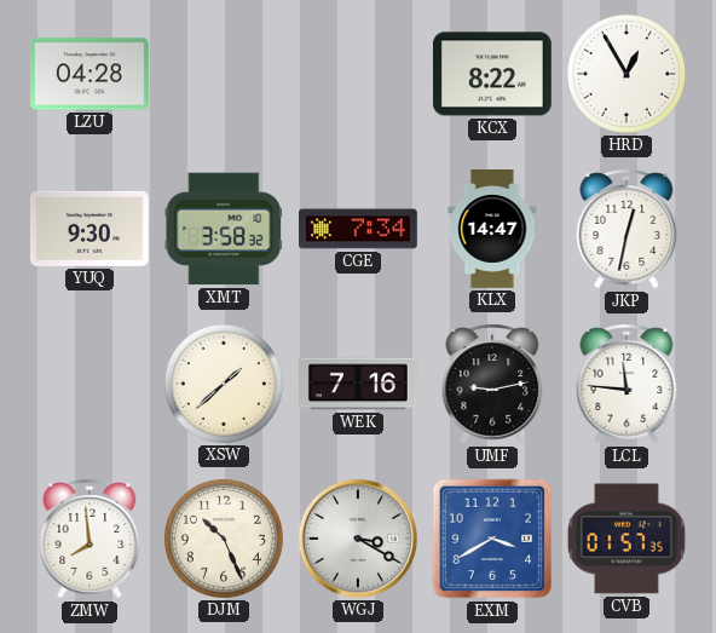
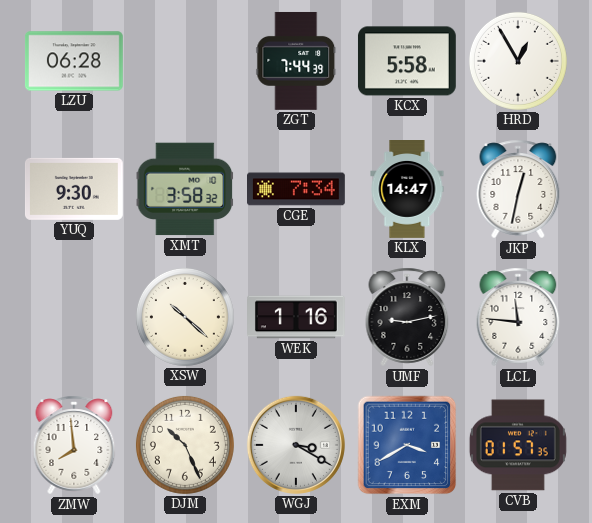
LZU: 04:28 -> 06:28
ZGT: none -> 7:44
KCX: 8:22 -> 5:58
XSW: 1:38 -> 10:22
WEK: 7:16 -> 1:16
